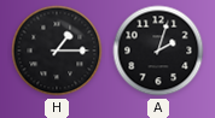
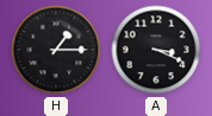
A: 2:03 -> 3:19
